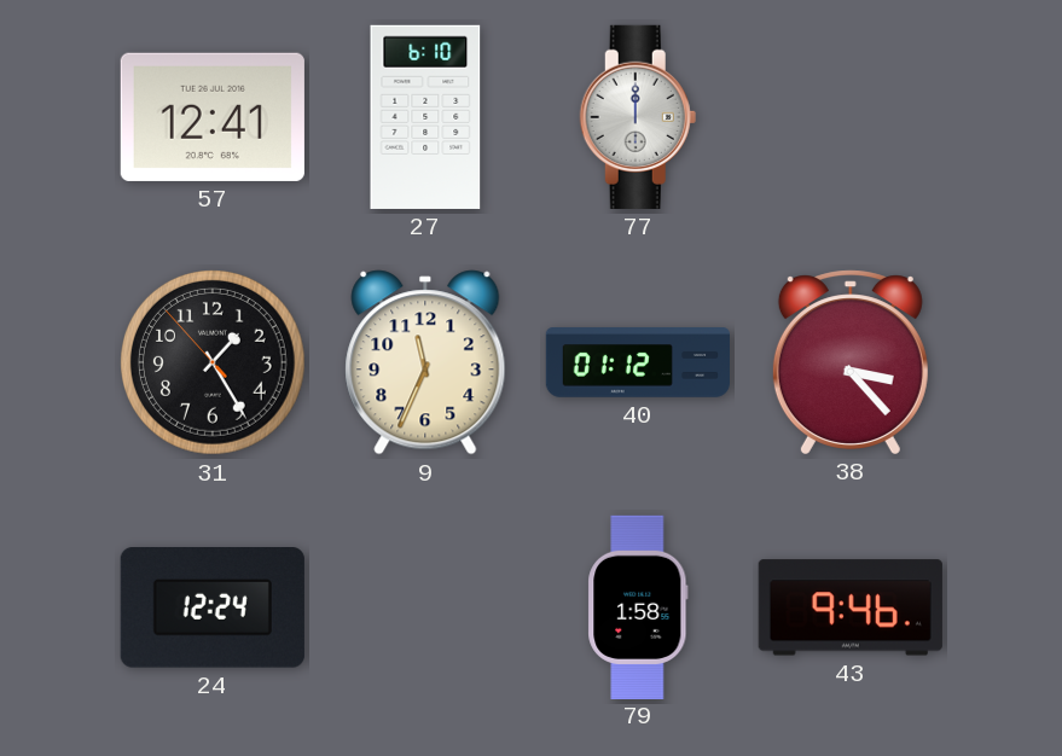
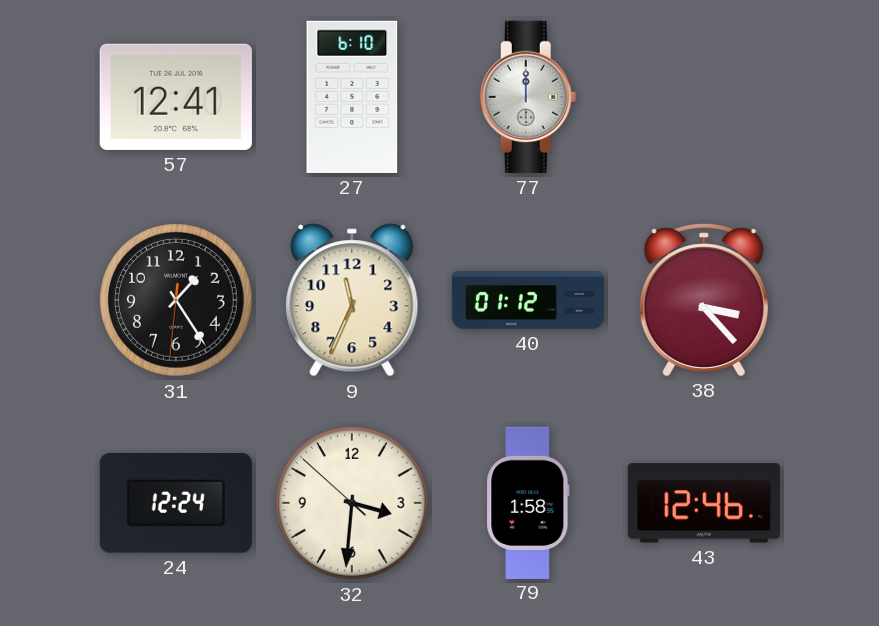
31: 1:24:53 -> 1:24:31
32: none -> 3:30
43: 9:46 -> 12:46
